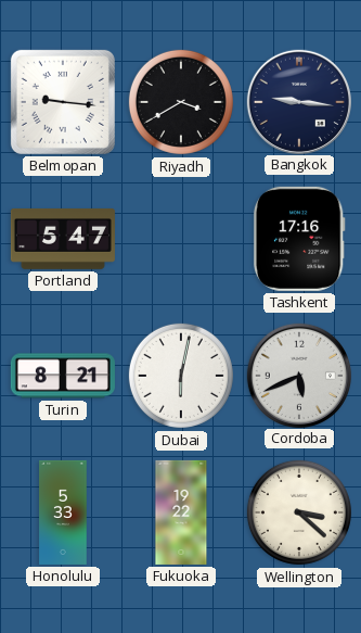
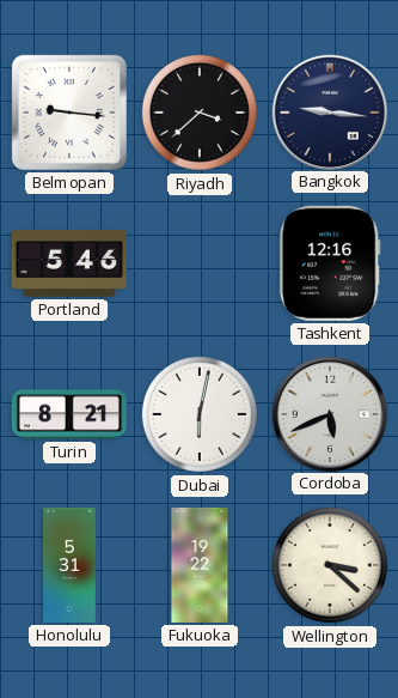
Riyadh: 3:40 -> 3:38
Portland: 5:47 -> 5:46
Tashkent: 17:16 -> 12:16
Honolulu: 5:33 -> 5:31
